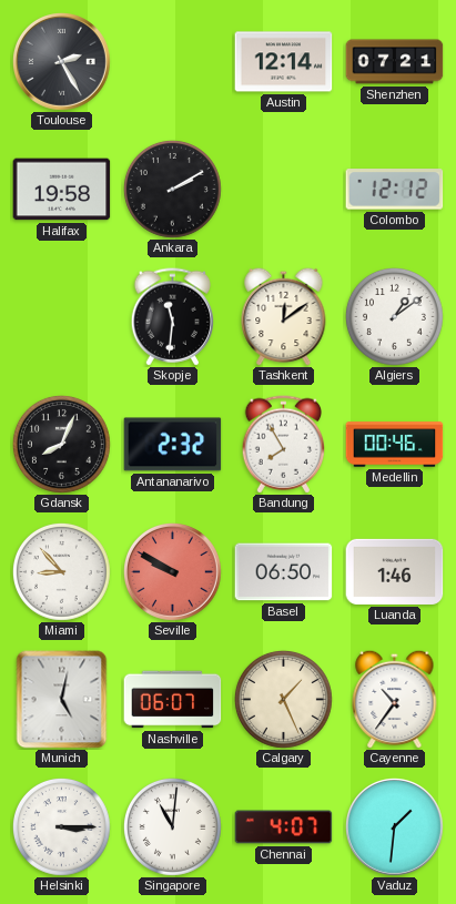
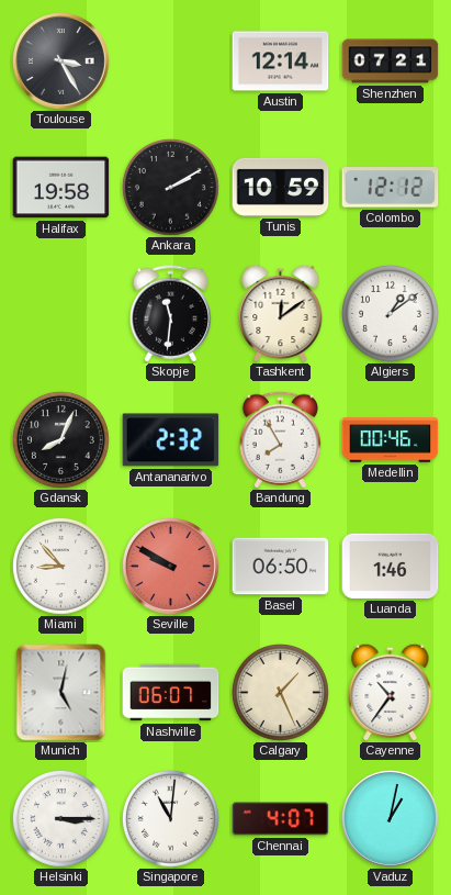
Toulouse: 2:25 -> 3:25
Tunis: none -> 10:59
Vaduz: 1:31 -> 1:02
